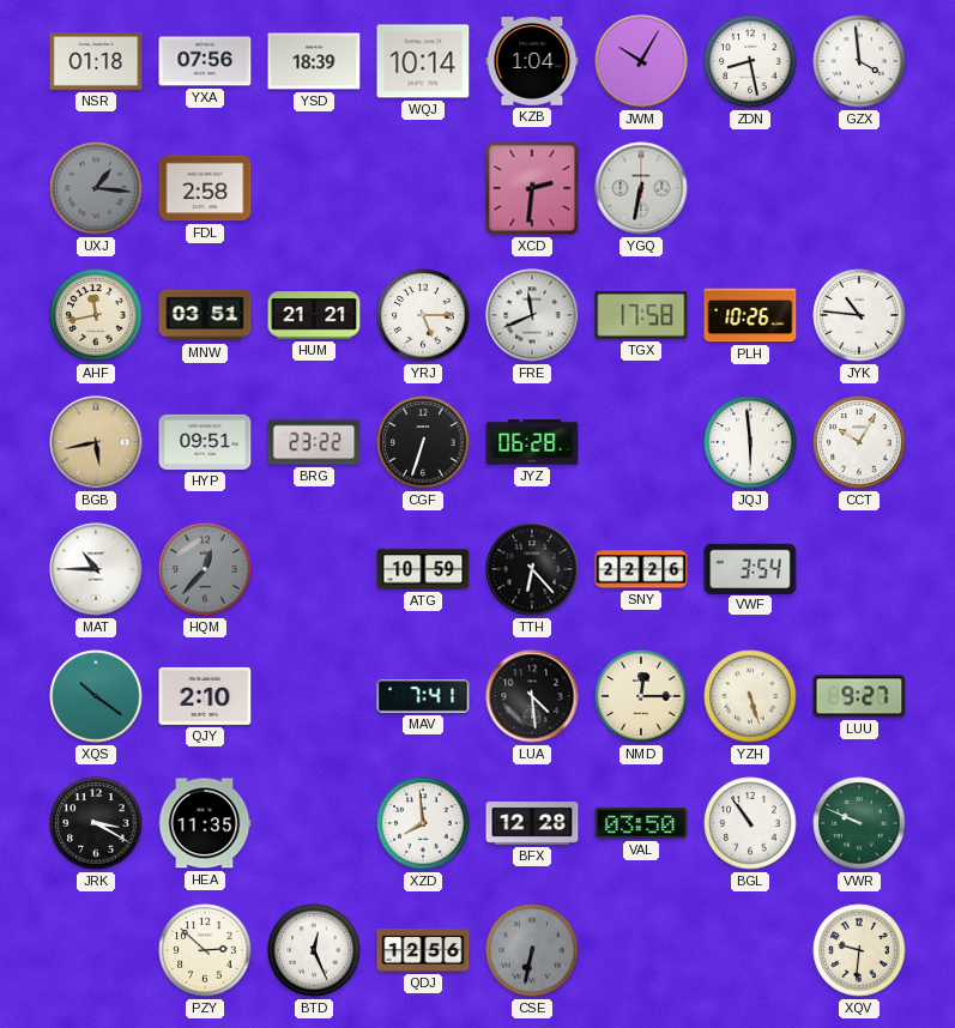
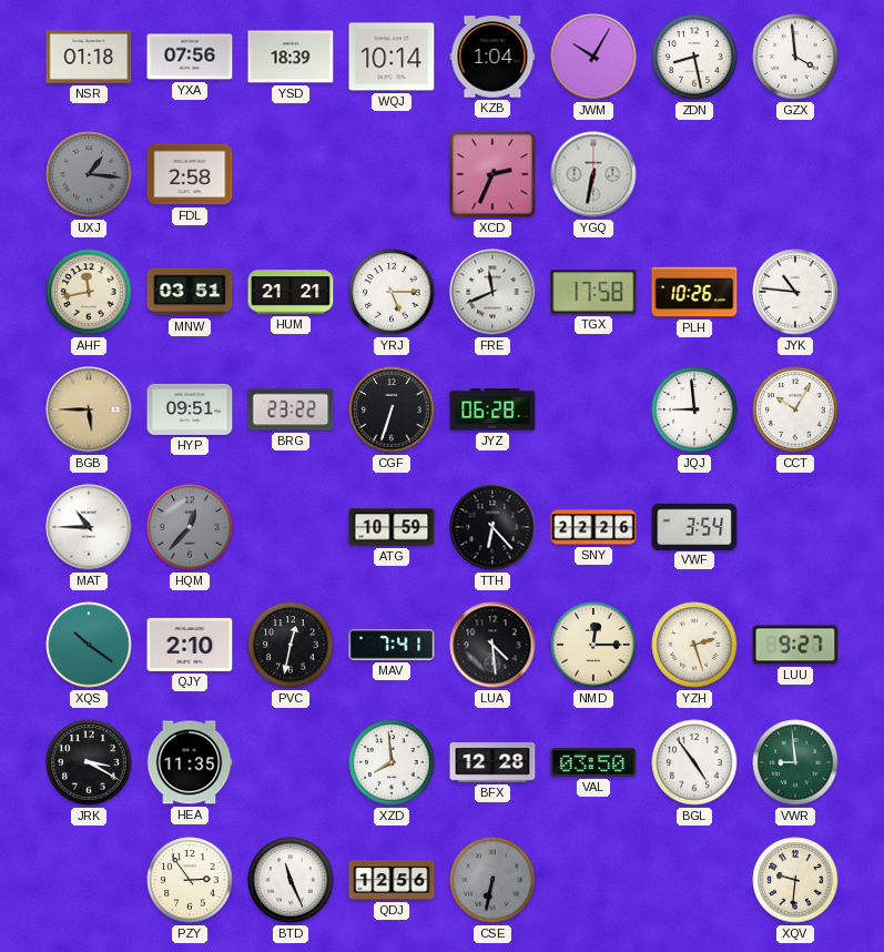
XCD: 2:31 -> 2:34
BGB: 5:43 -> 5:45
JQJ: 5:59 -> 8:59
PVC: none -> 12:32
YZH: 5:27 -> 2:27
BGL: 10:54 -> 4:54
VWR: 9:49 -> 8:59
PZY: 2:52 -> 2:54
BTD: 12:26 -> 11:26
